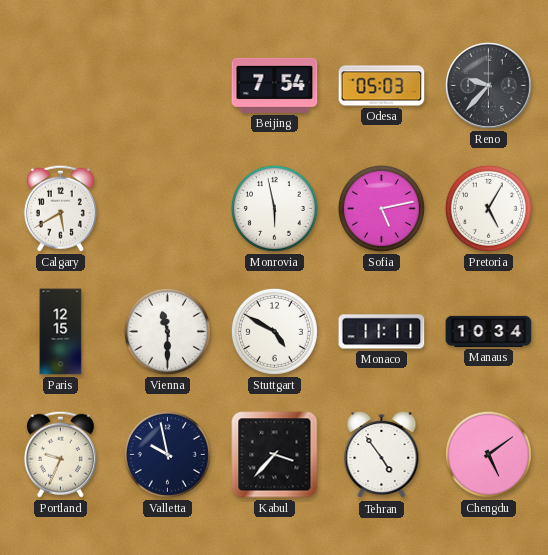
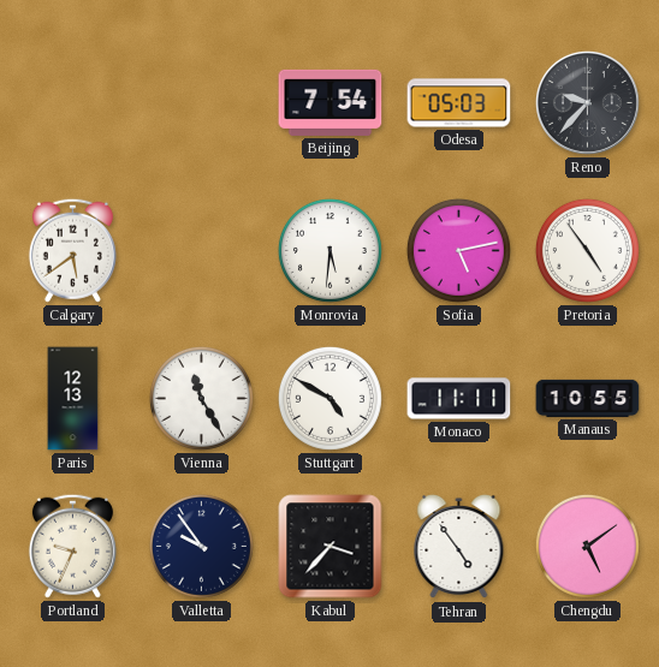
Calgary: 5:40 -> 5:39
Monrovia: 5:58 -> 5:31
Pretoria: 5:05 -> 4:54
Paris: 12:15 -> 12:13
Vienna: 11:30 -> 11:25
Manaus: 10:34 -> 10:55
Valletta: 9:58 -> 9:54
